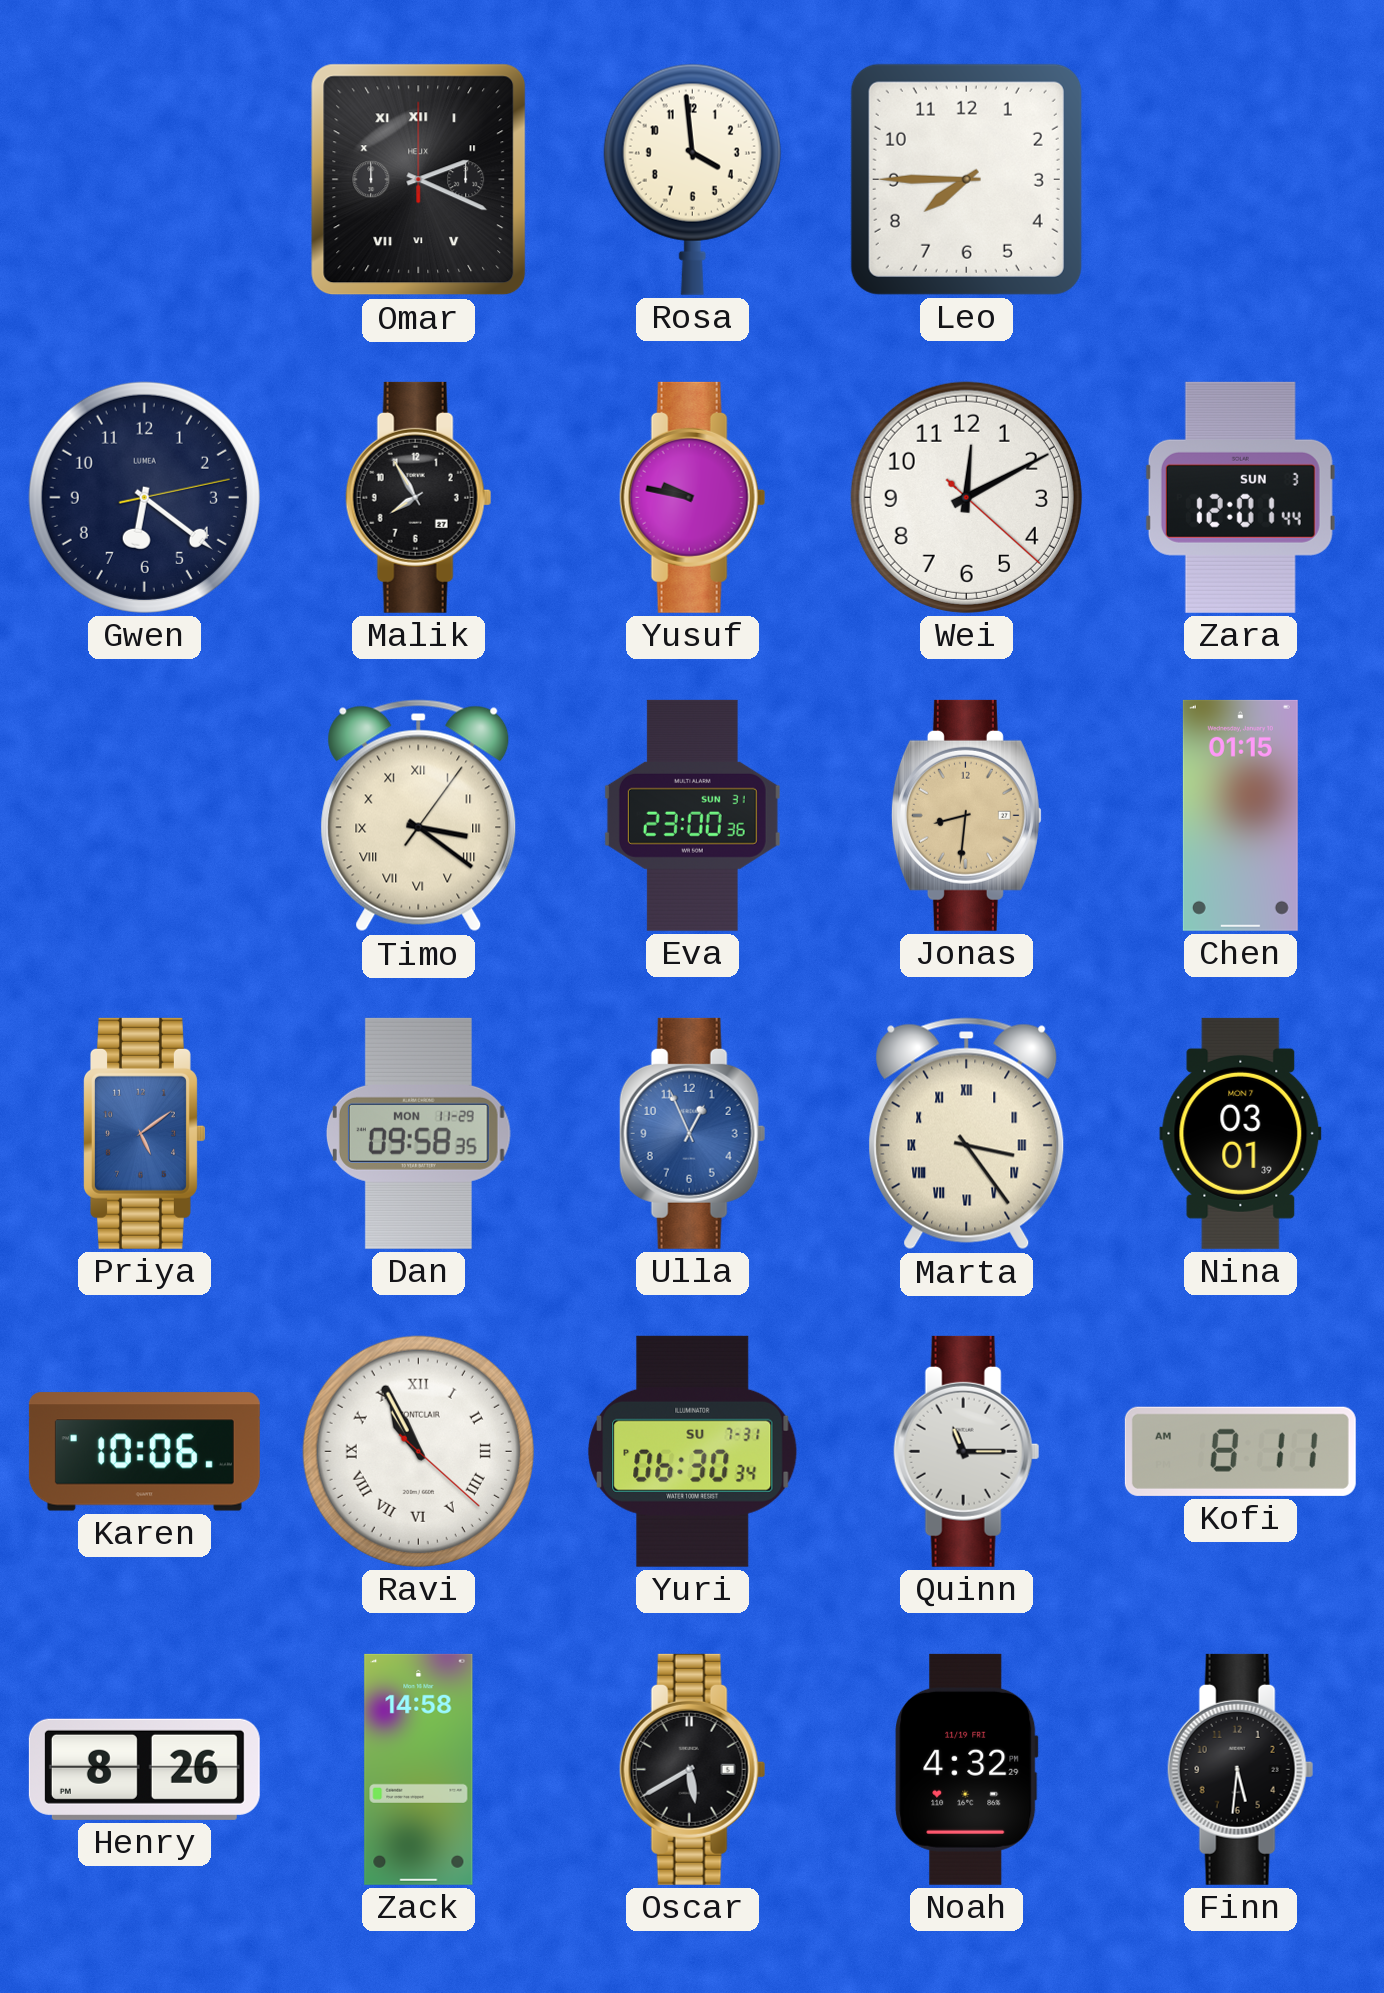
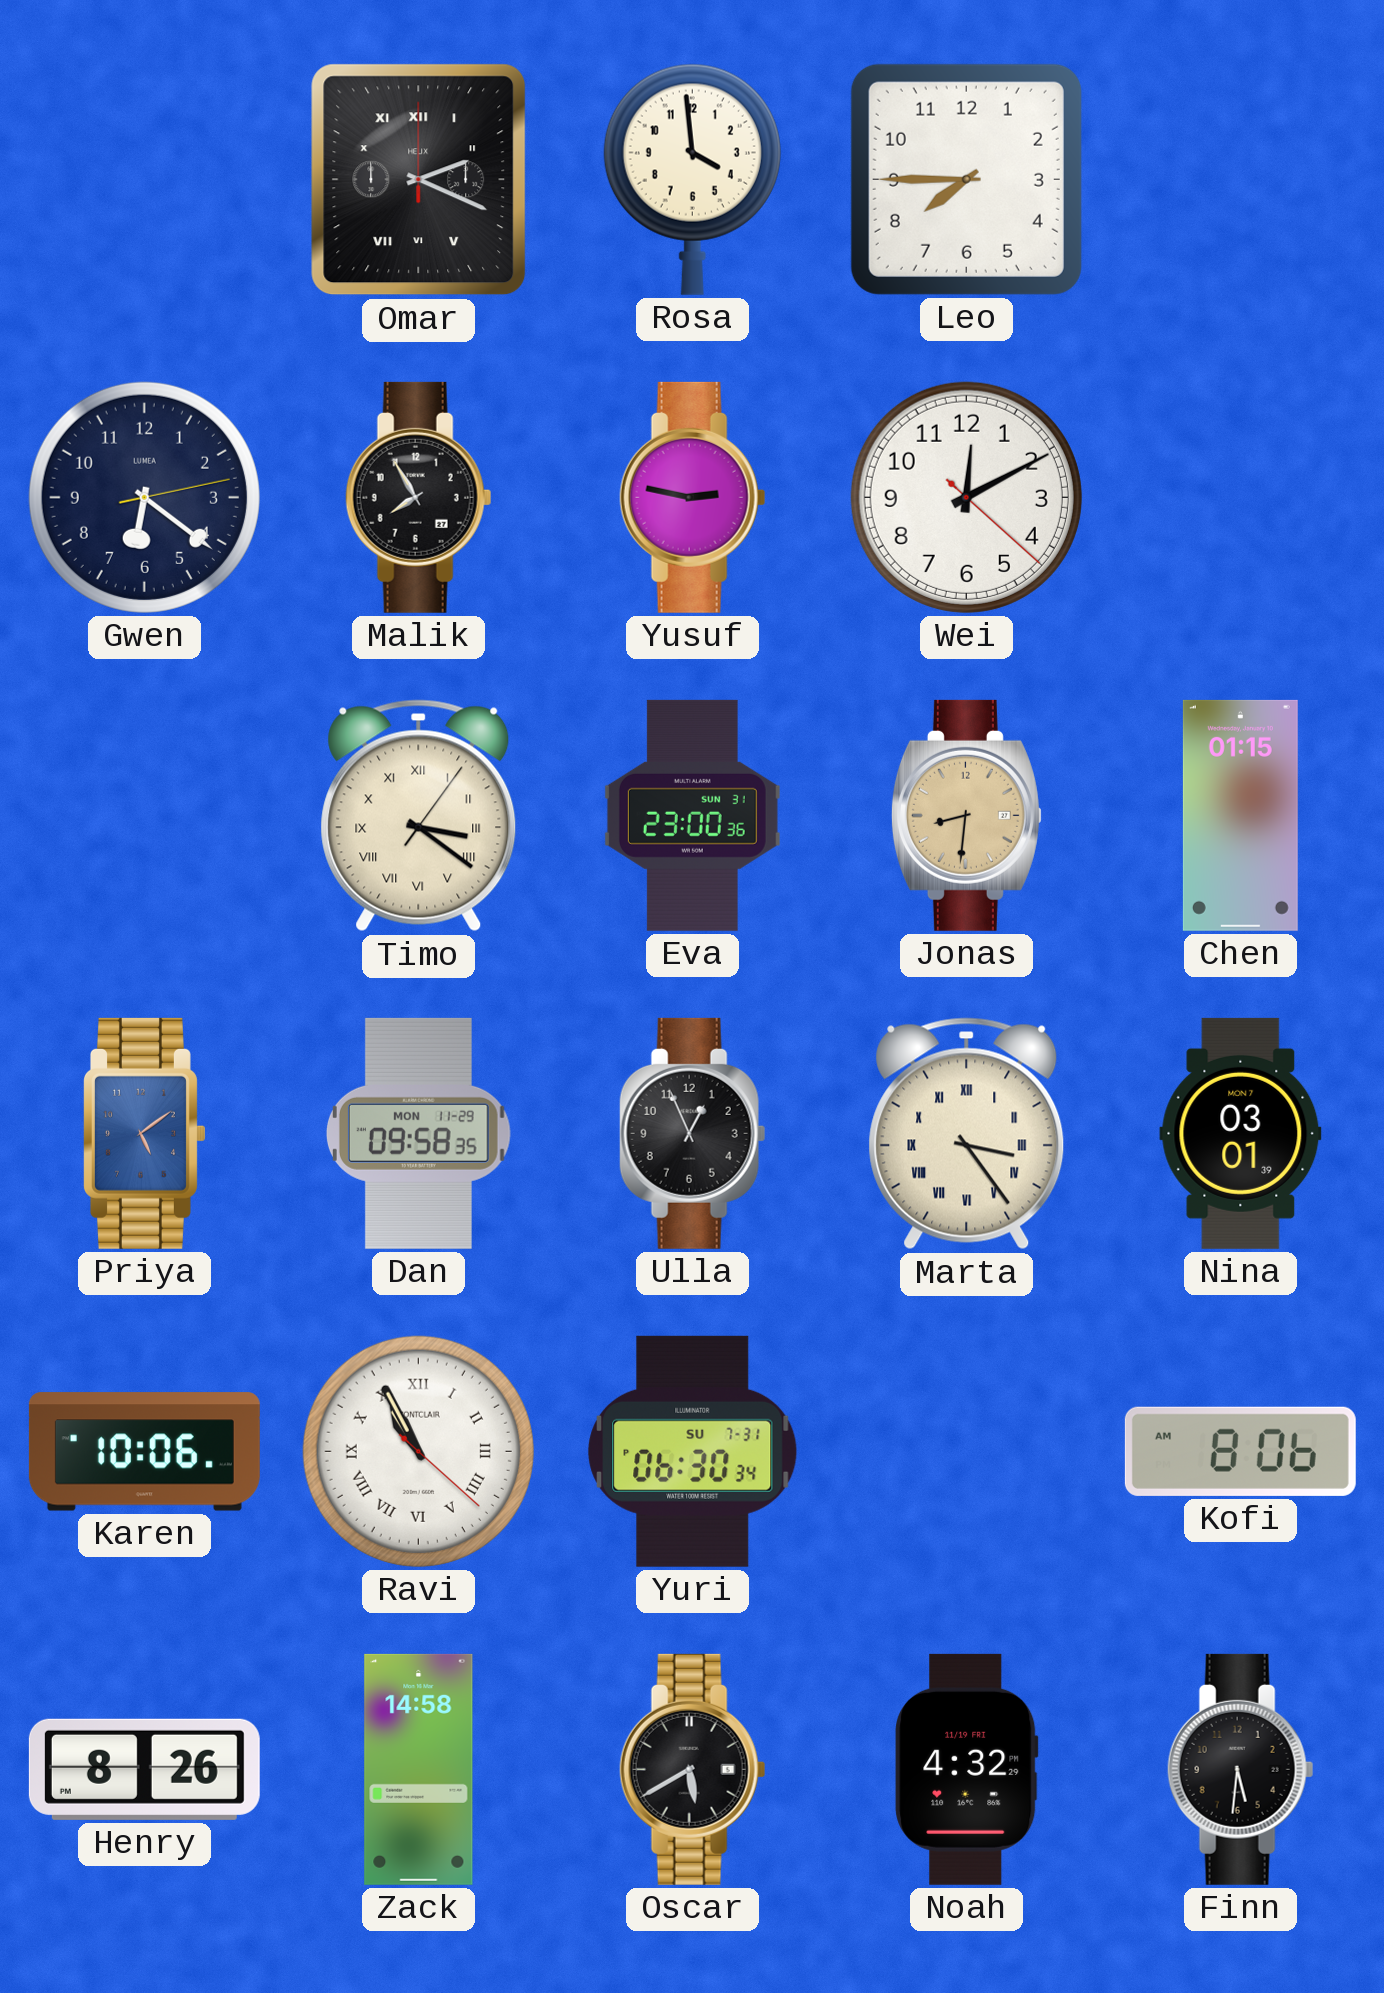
Yusuf: 9:47 -> 2:47
Zara: 12:01 -> none
Ulla dial: blue -> black
Quinn: 11:15 -> none
Kofi: 8:11 -> 8:06
